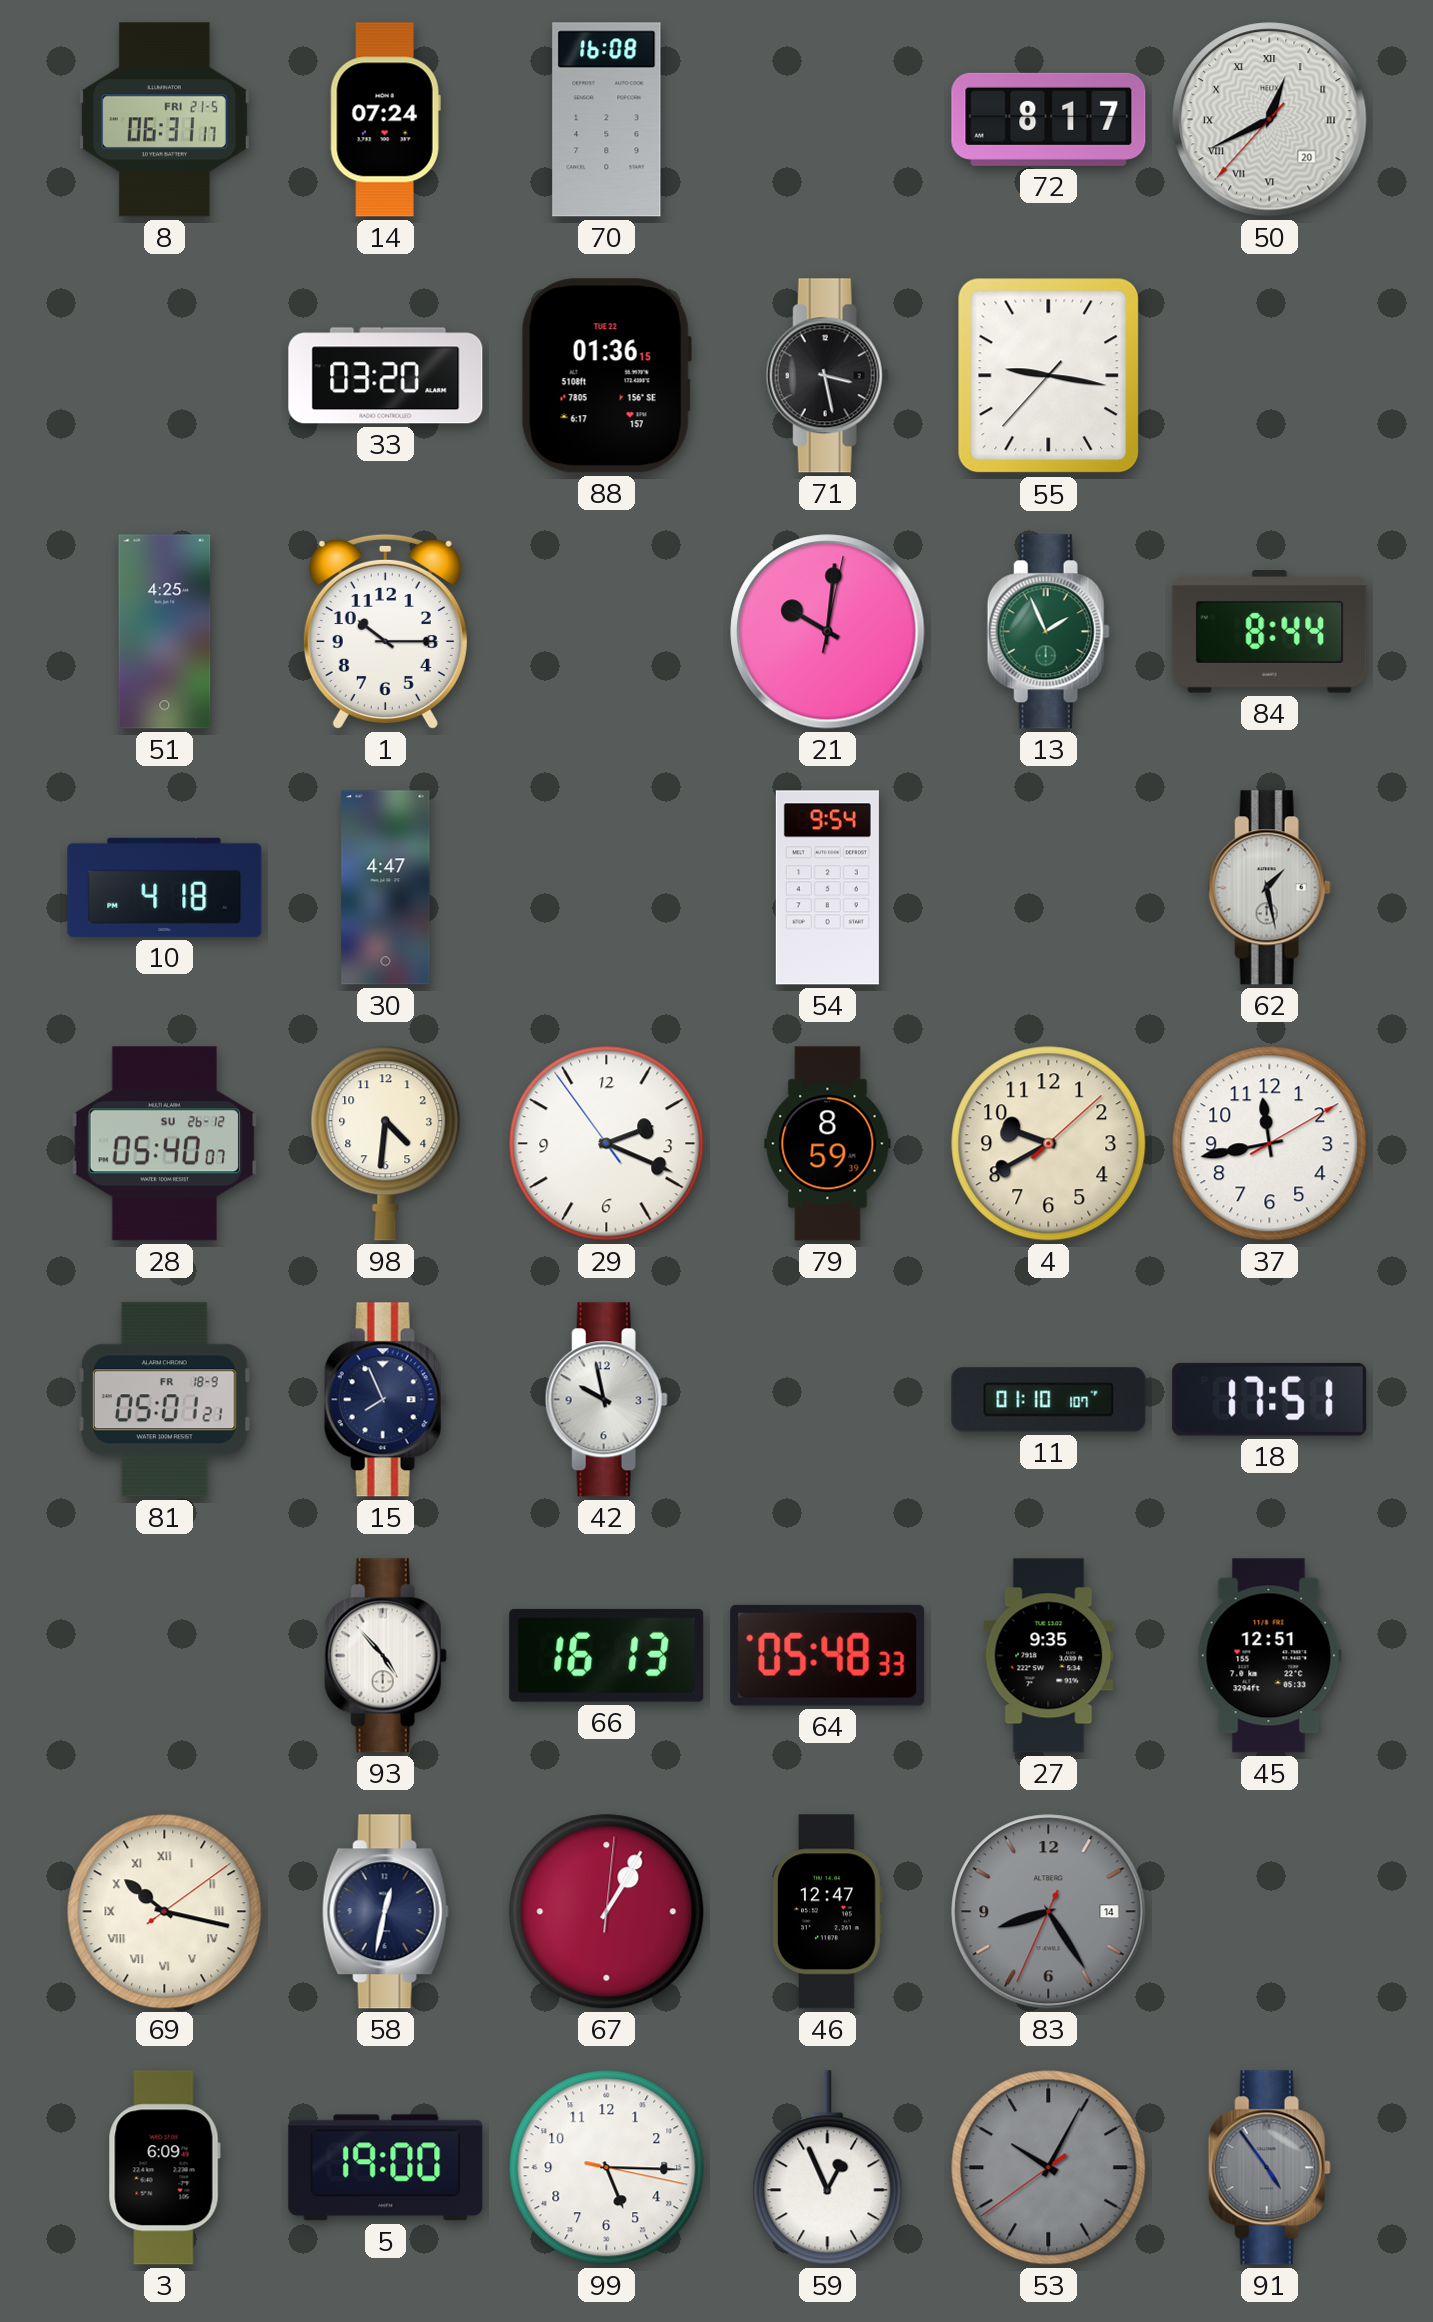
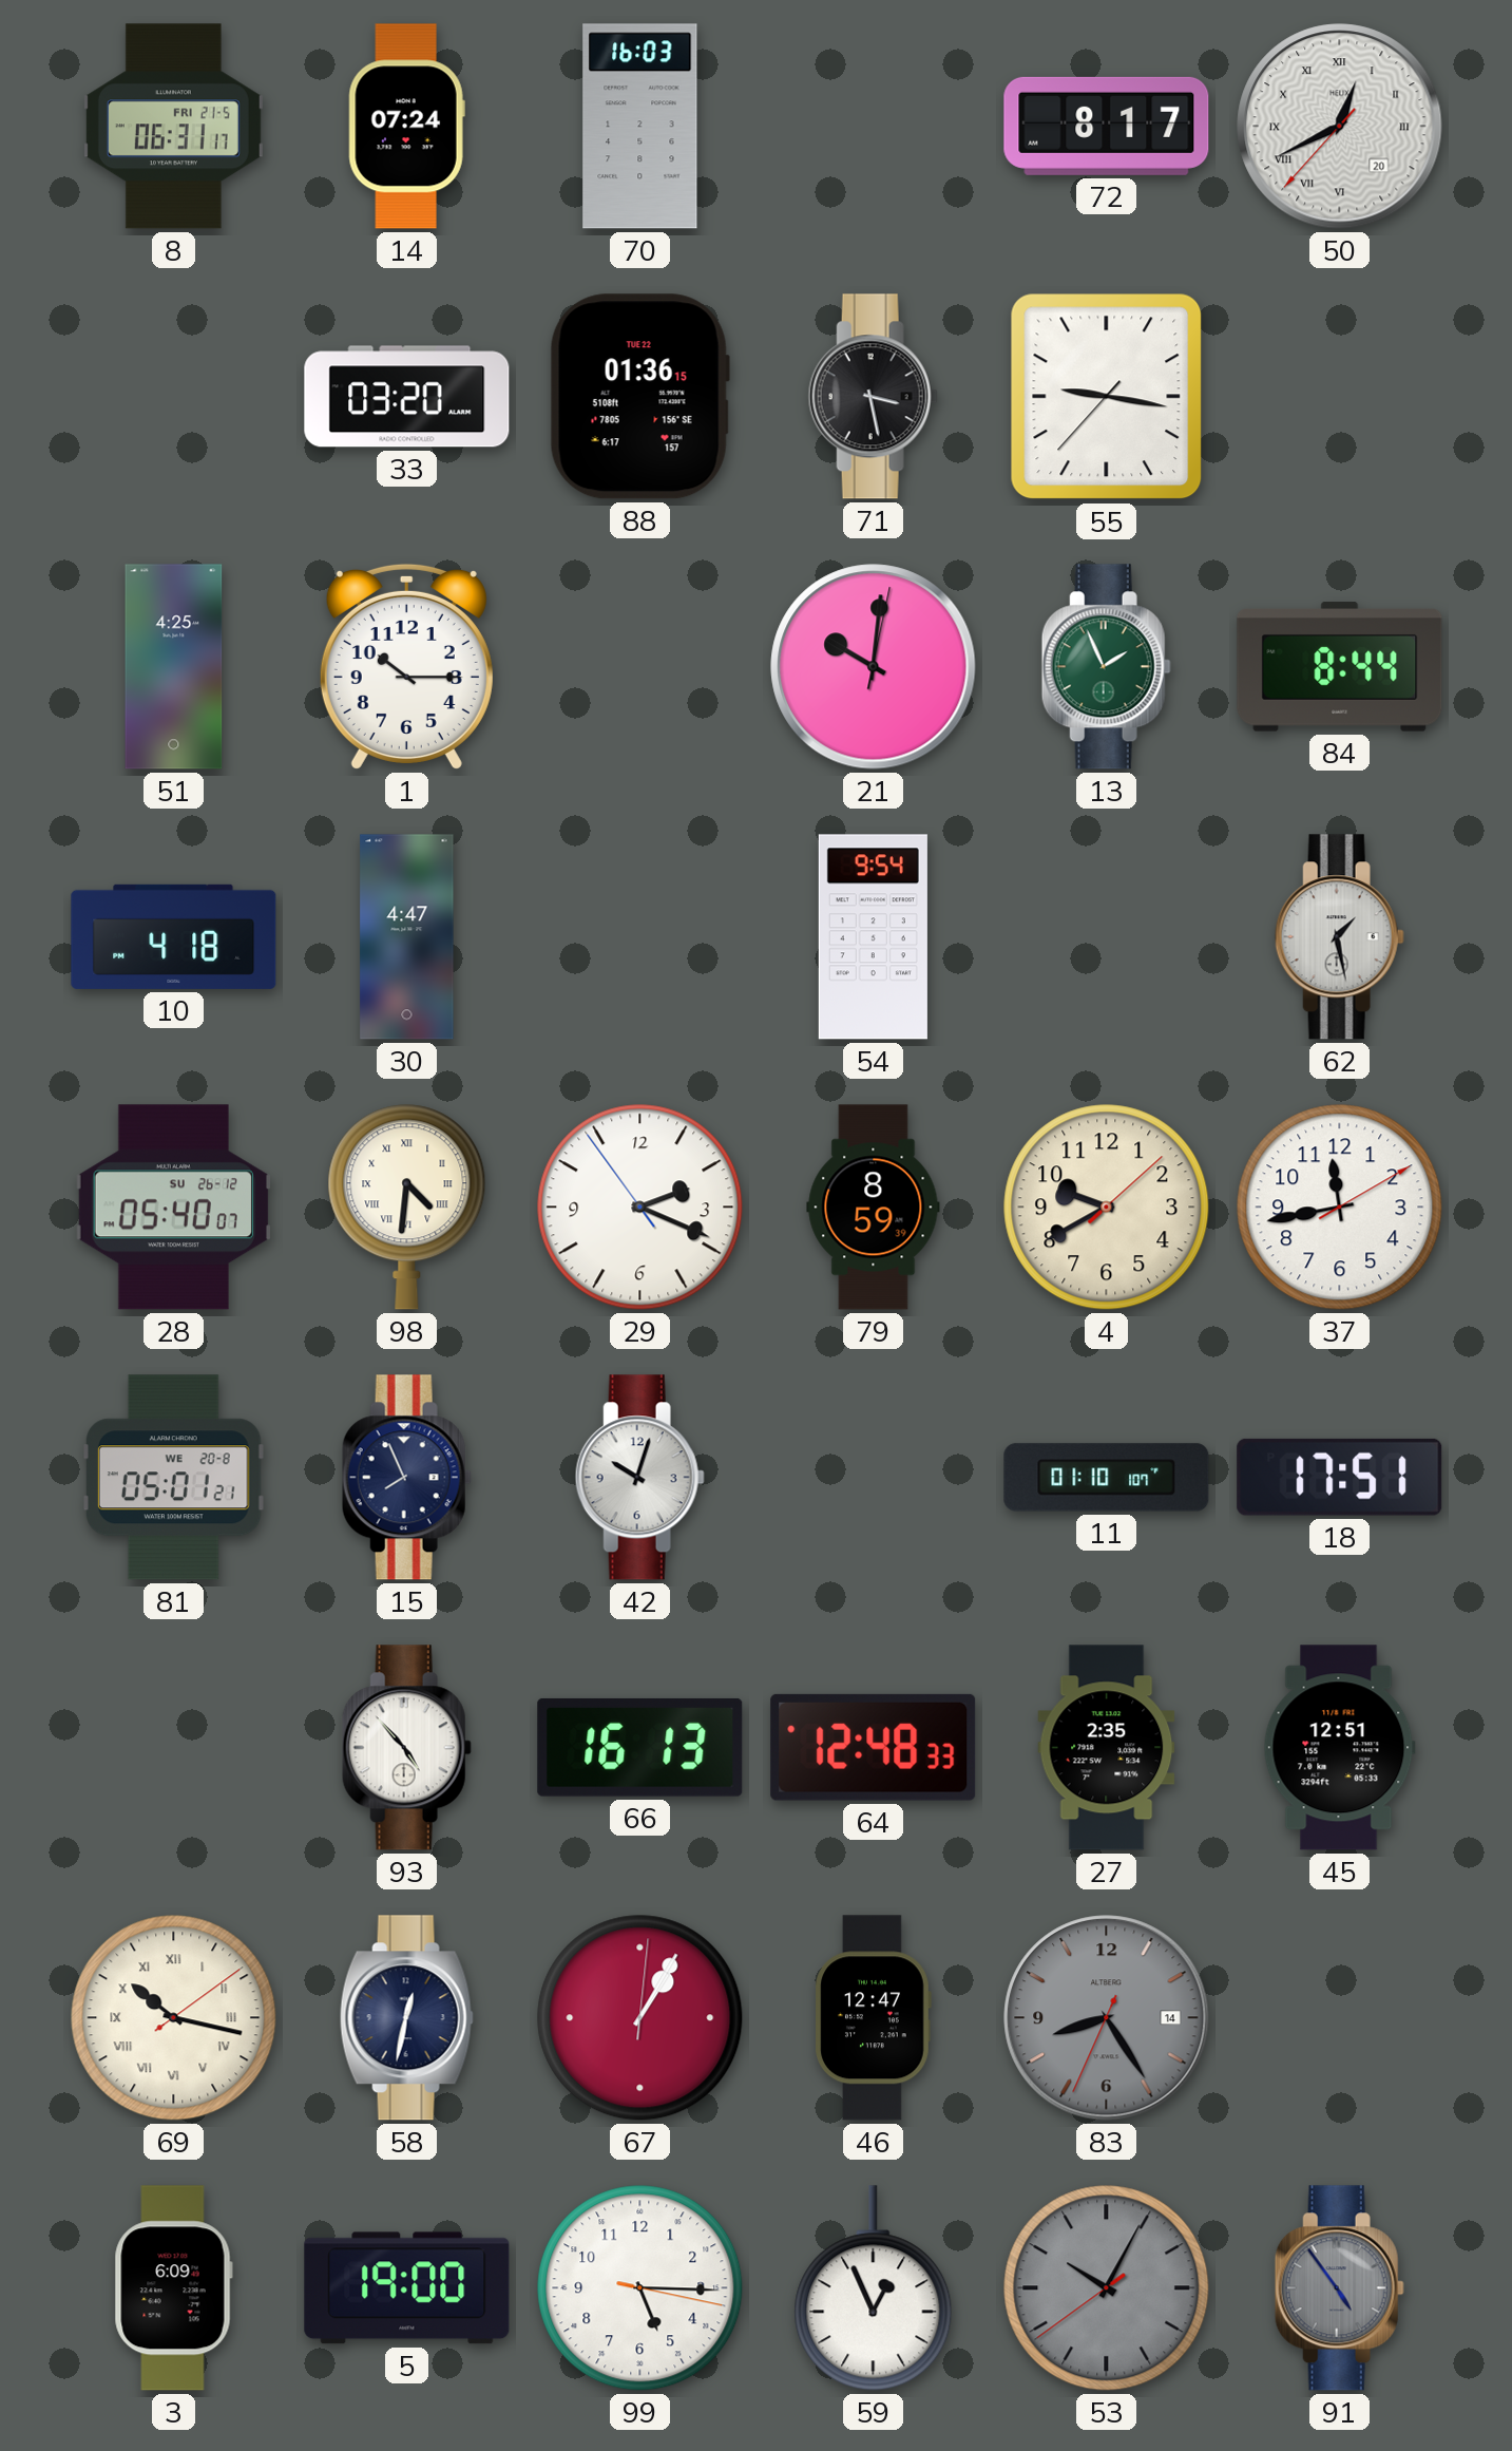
70: 16:08 -> 16:03
98 numerals: Arabic -> Roman
81 date: FR 18-9 -> WE 20-8
42: 9:58 -> 10:03
64: 05:48 -> 12:48
27: 9:35 -> 2:35
